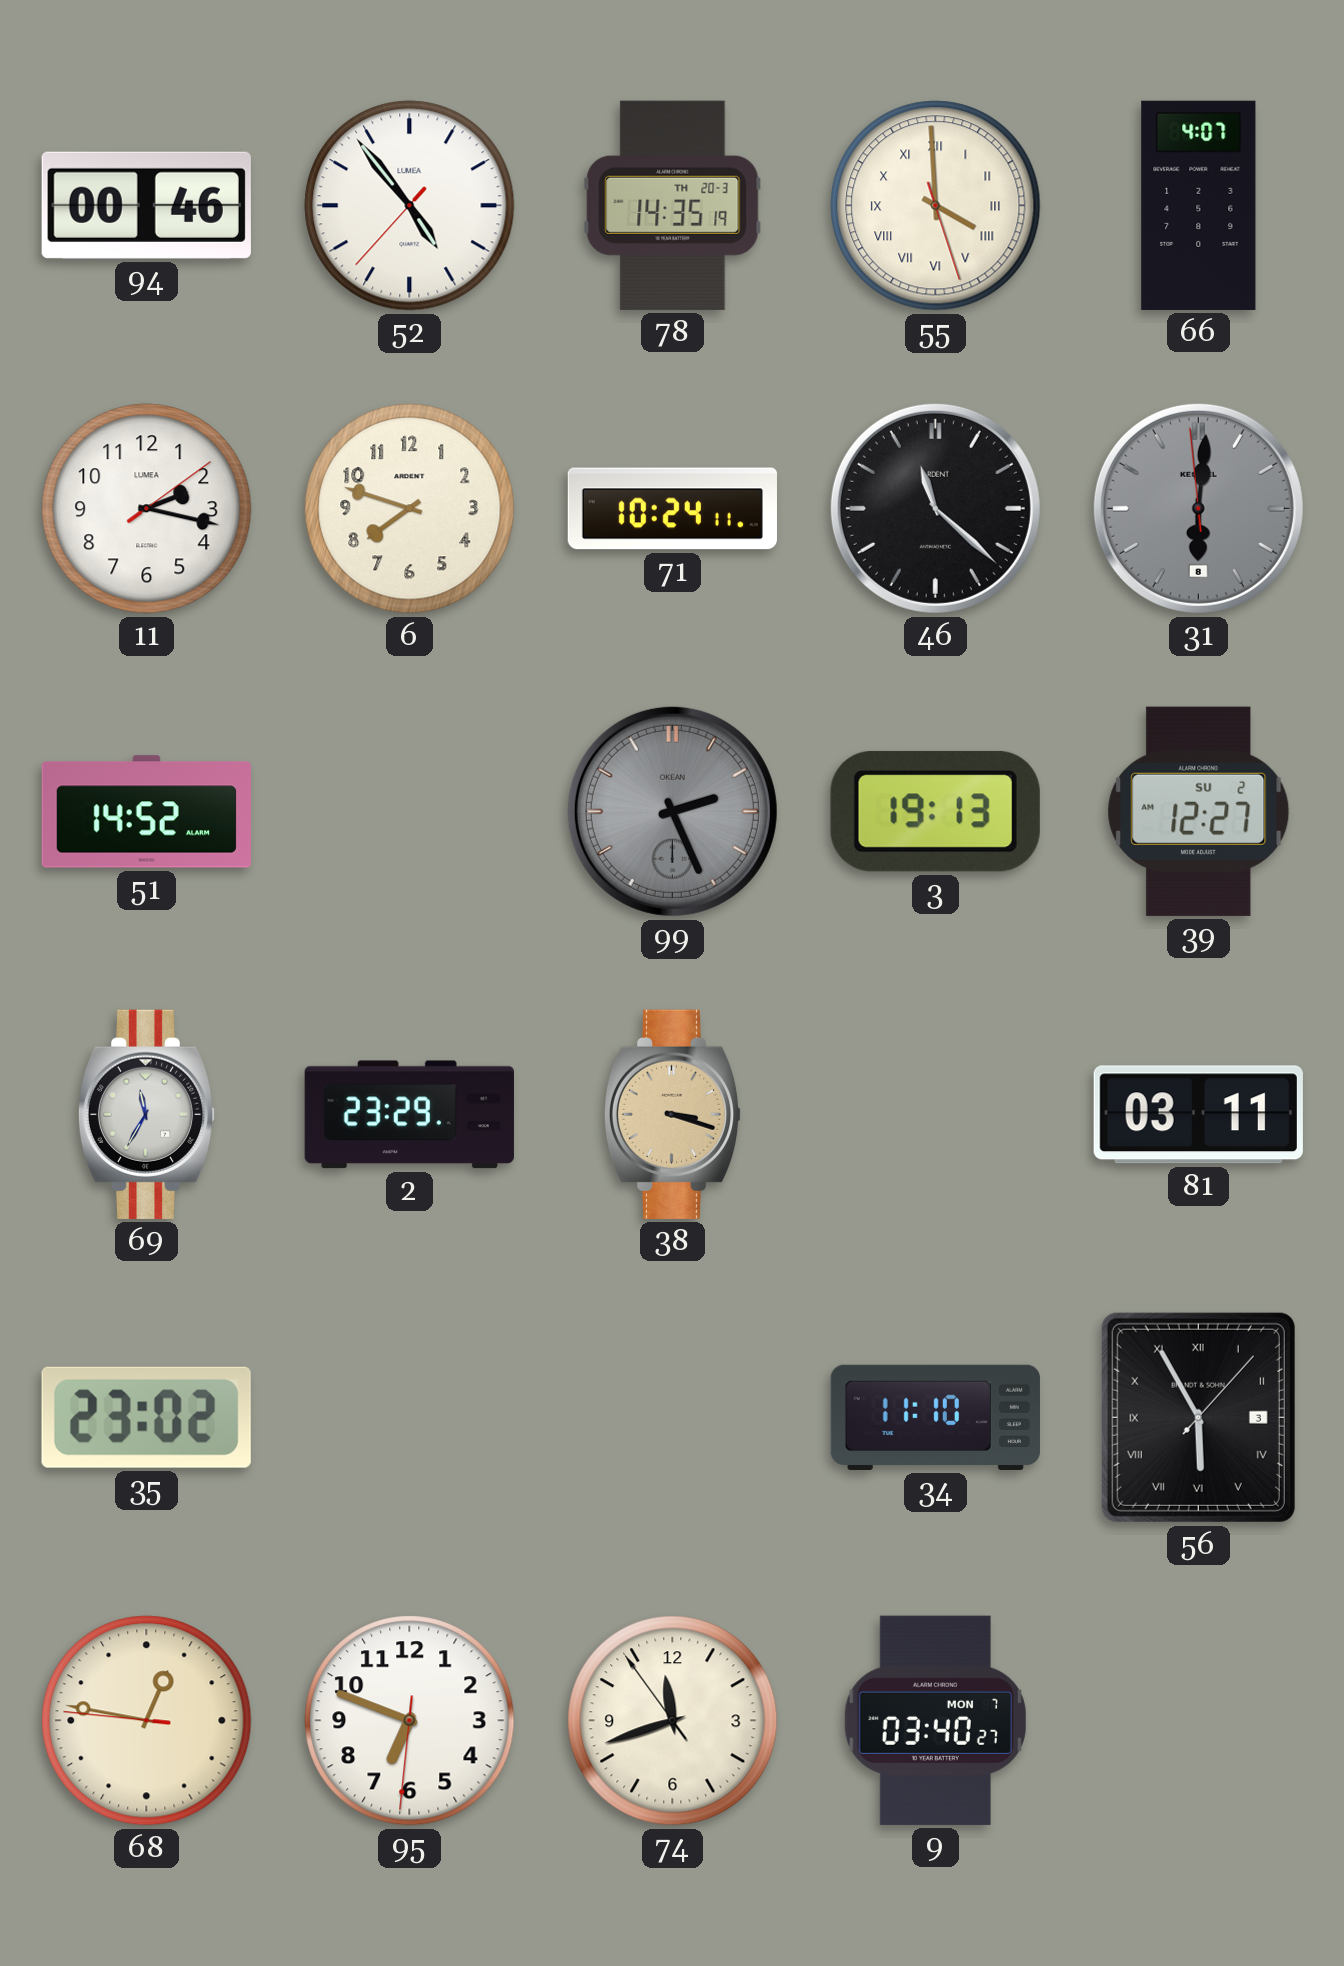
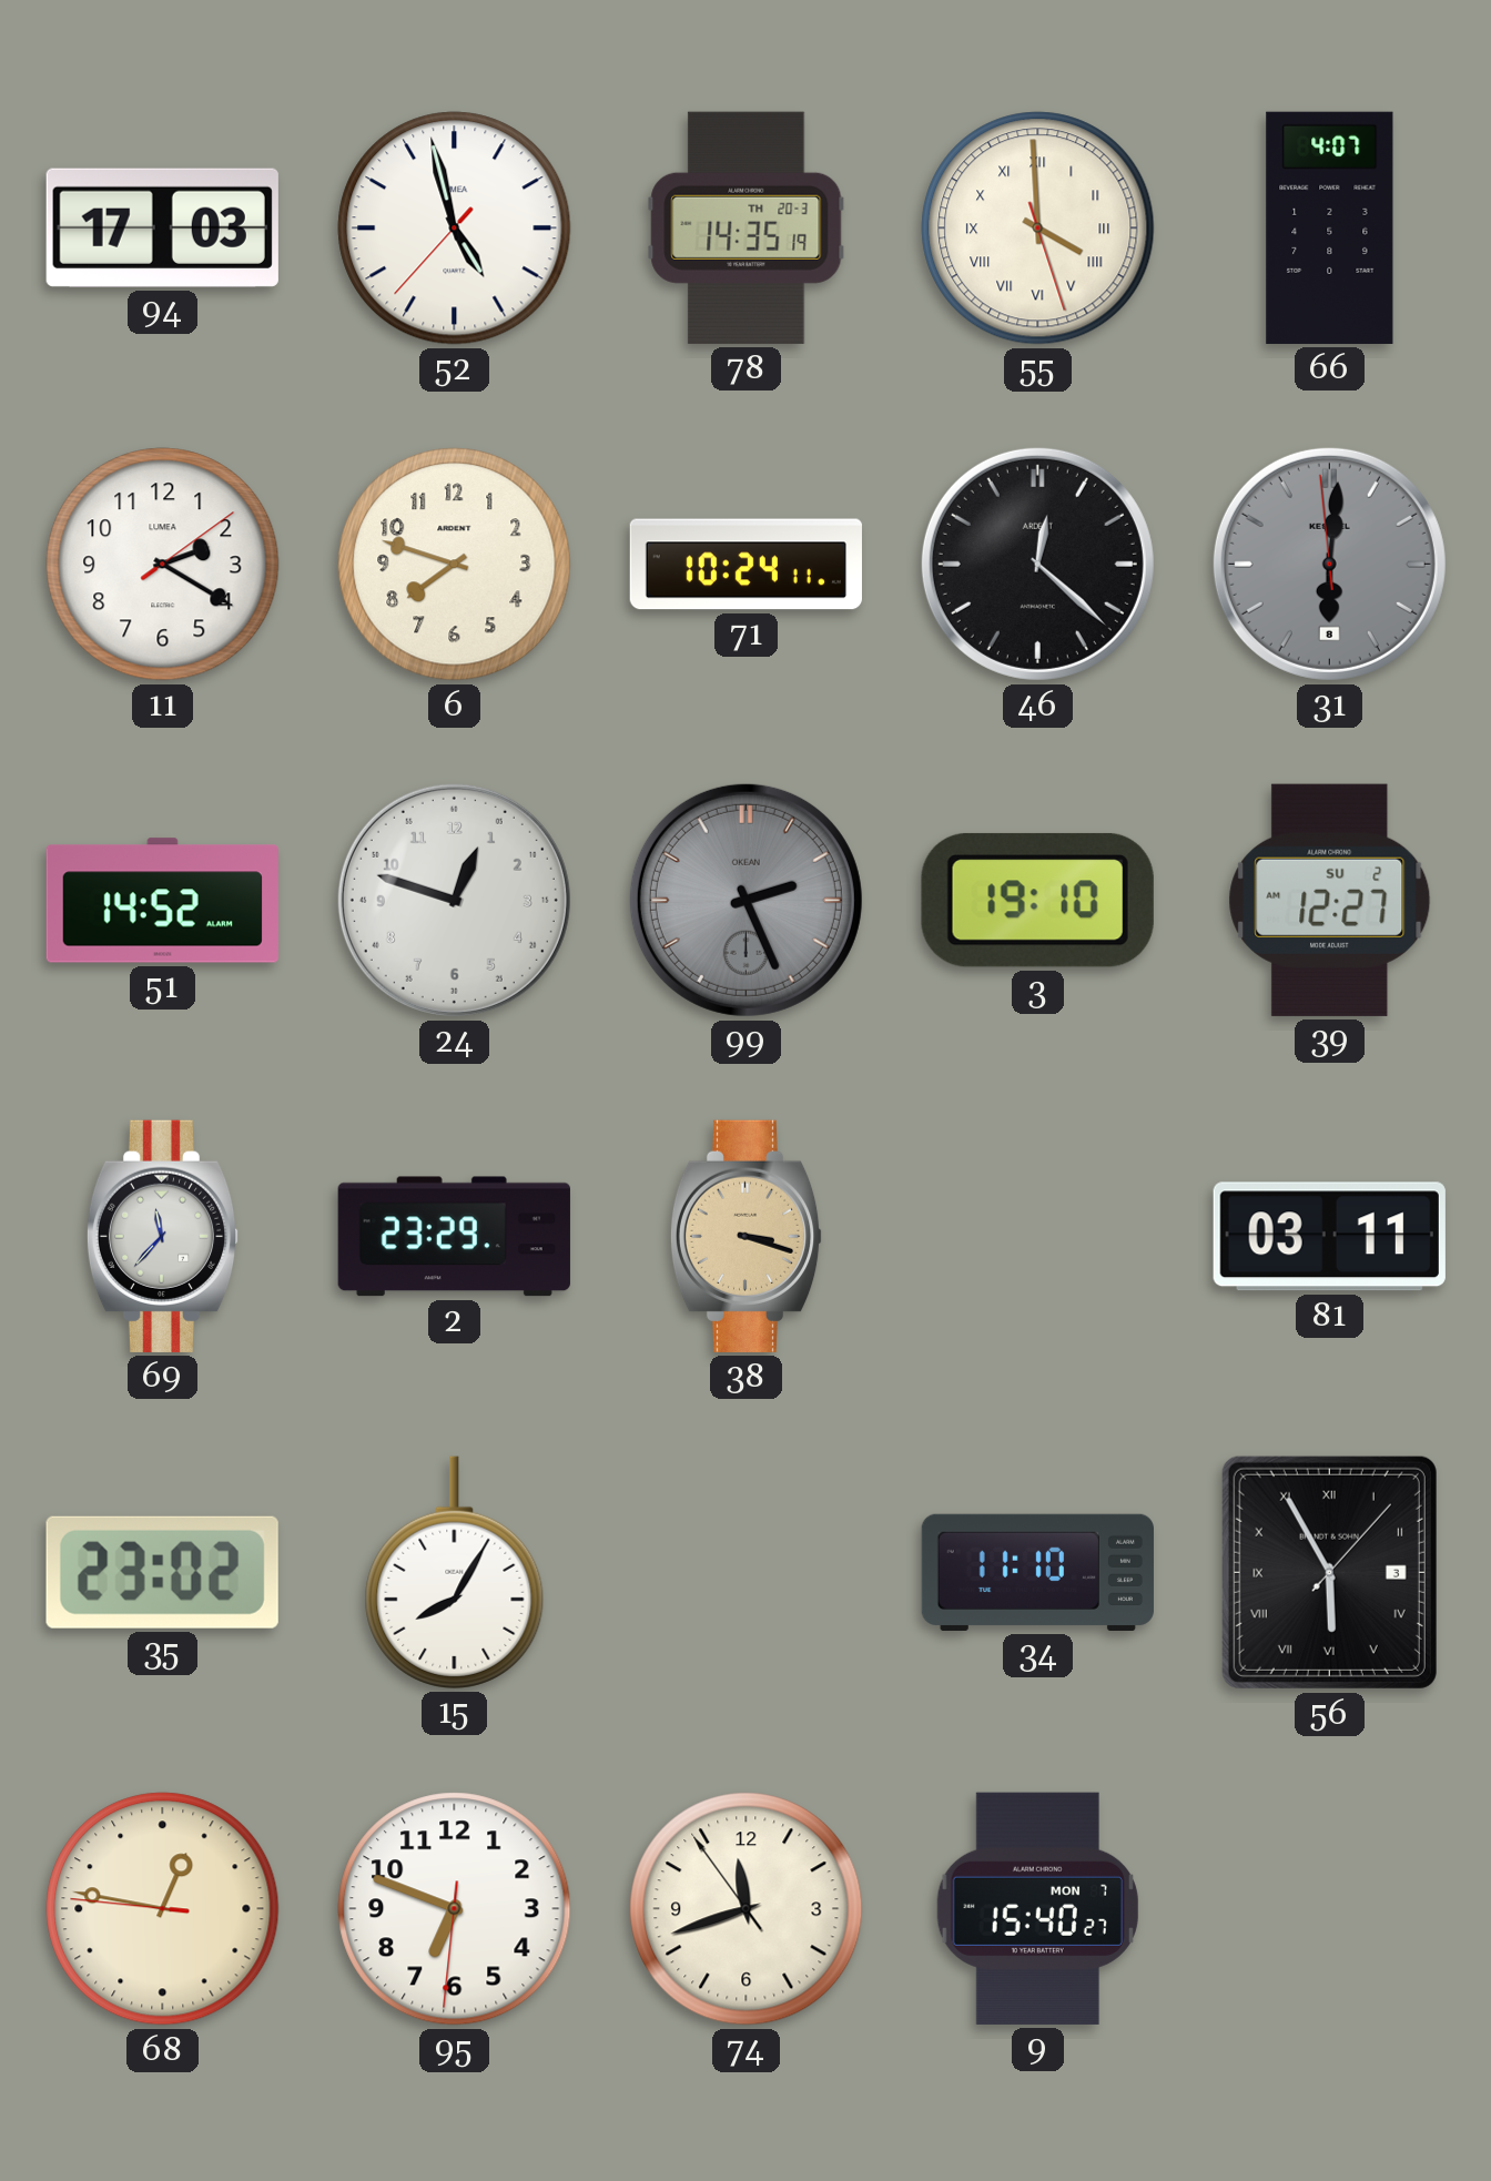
94: 00:46 -> 17:03
52: 4:53 -> 4:57
11: 2:17 -> 2:20
46: 11:22 -> 12:22
24: none -> 12:48
3: 19:13 -> 19:10
69: 11:35 -> 11:37
15: none -> 8:05
9: 03:40 -> 15:40
